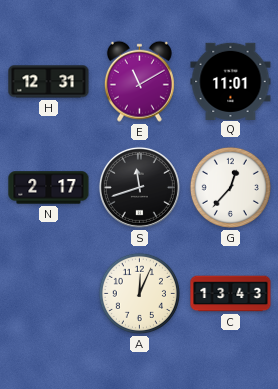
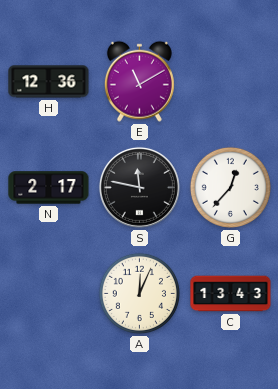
H: 12:31 -> 12:36
Q: 11:01 -> none
S: 11:42 -> 11:47
